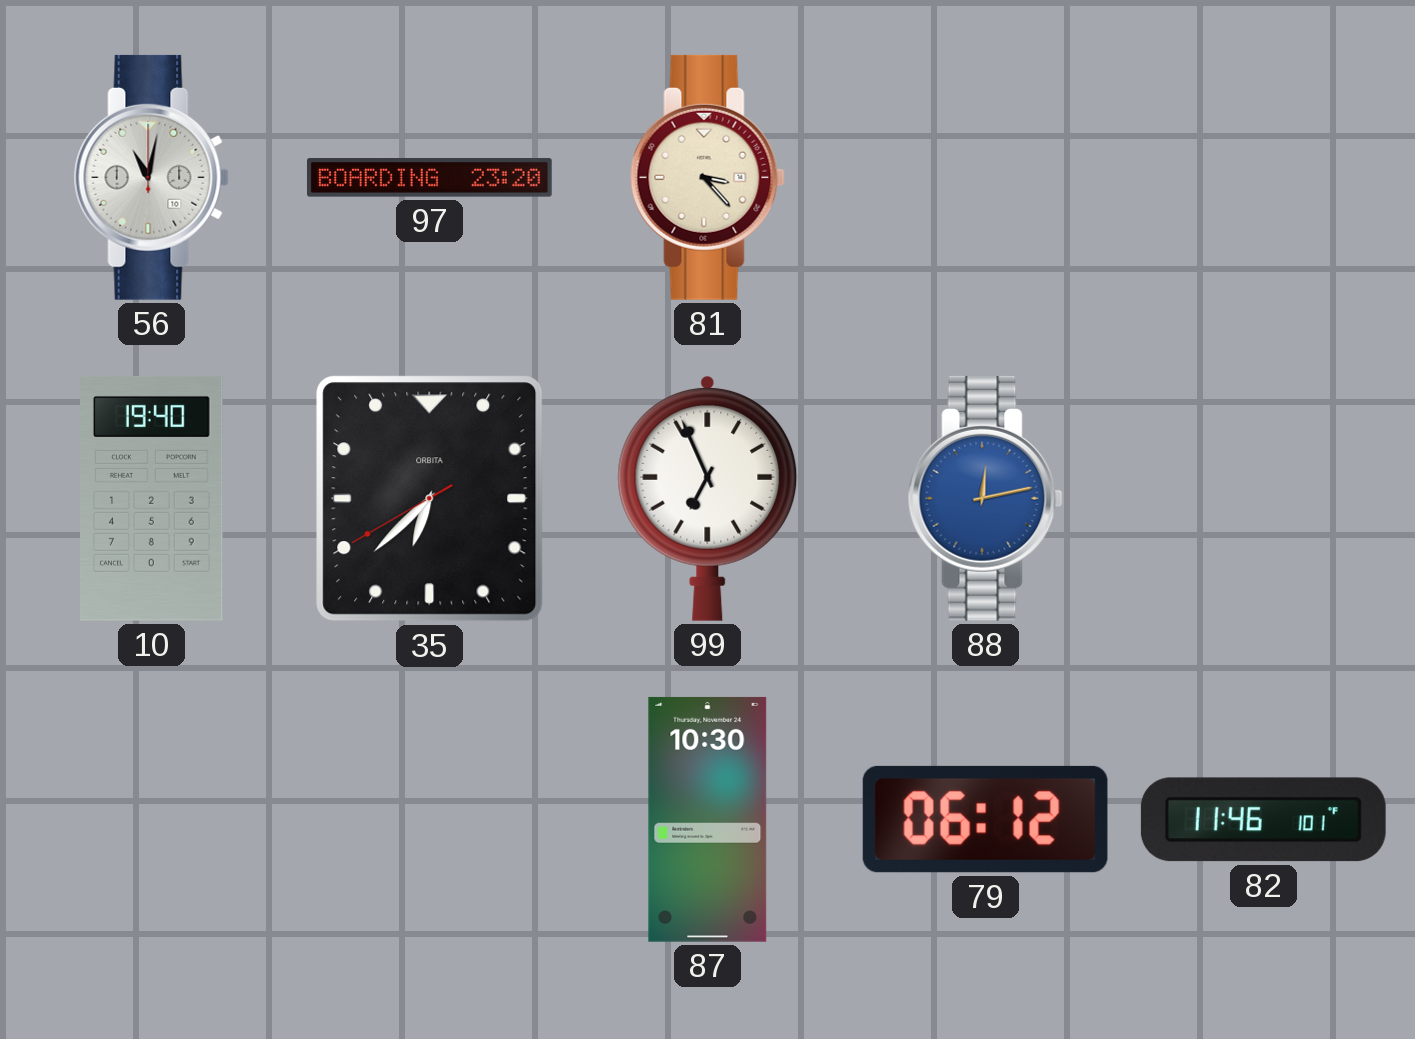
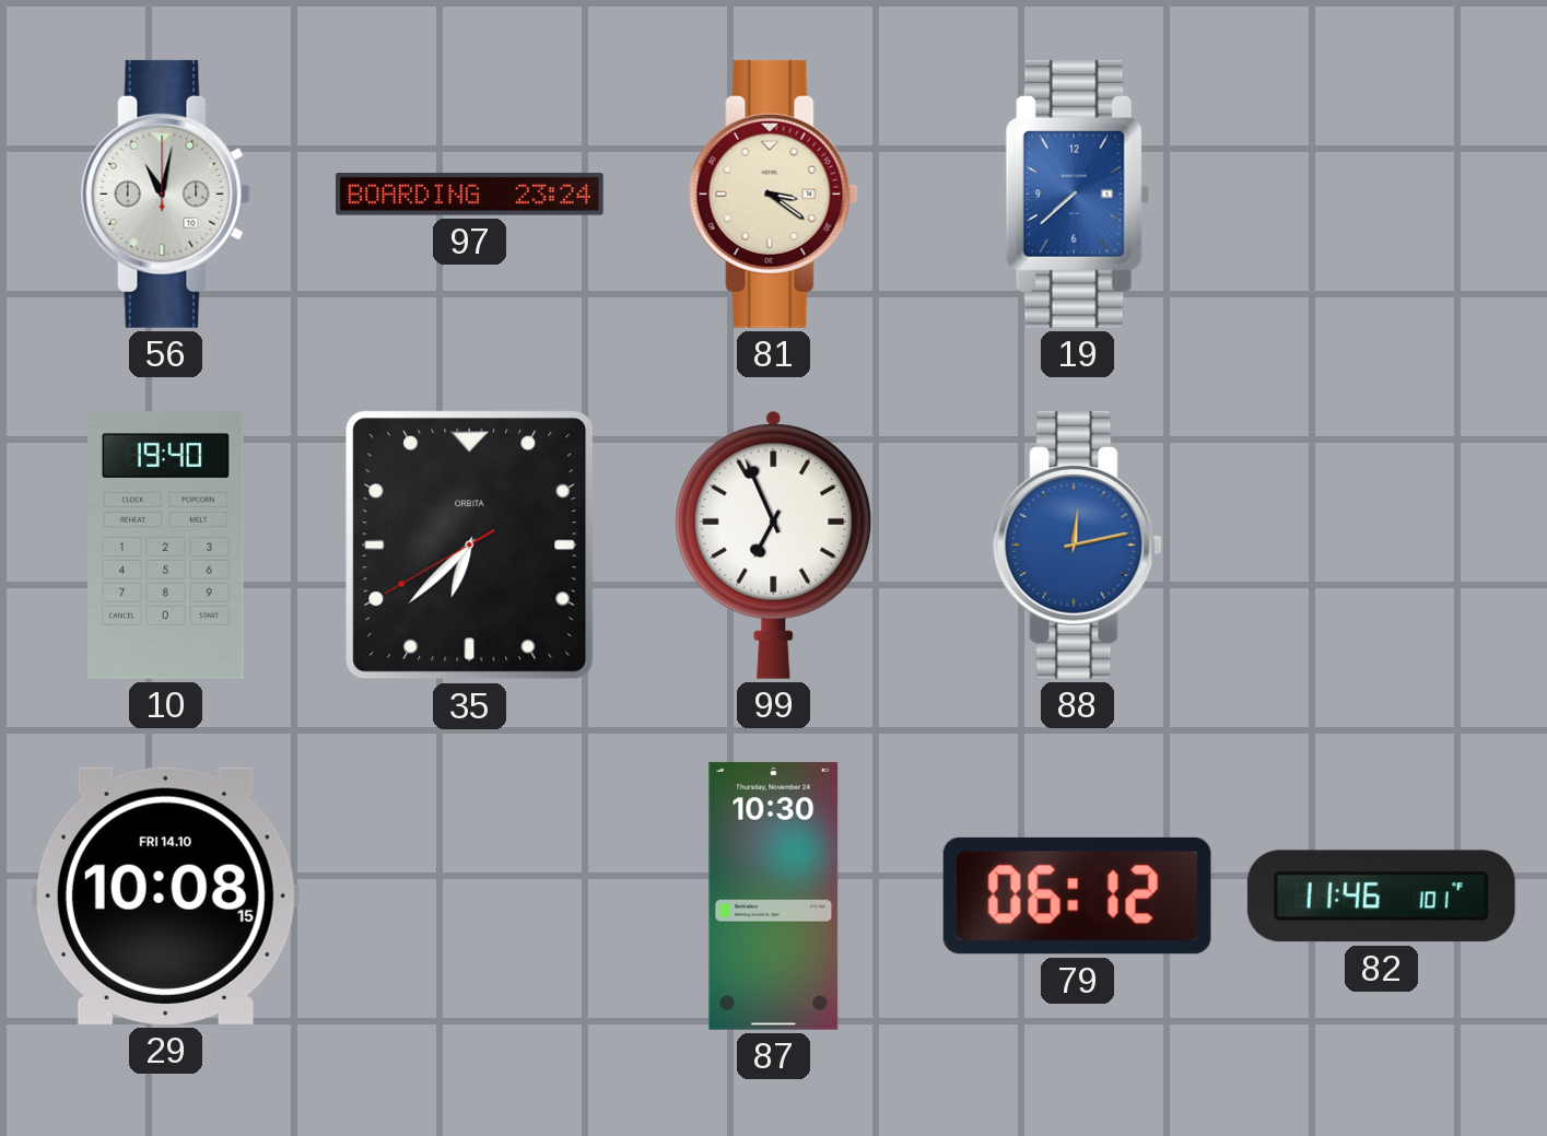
97: 23:20 -> 23:24
81: 3:23 -> 3:21
19: none -> 7:38
29: none -> 10:08
